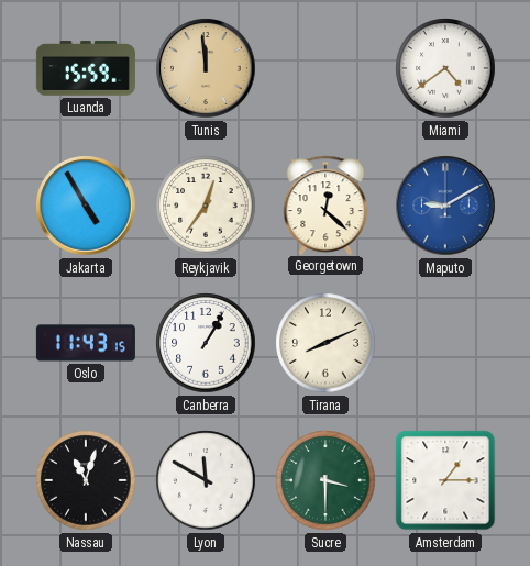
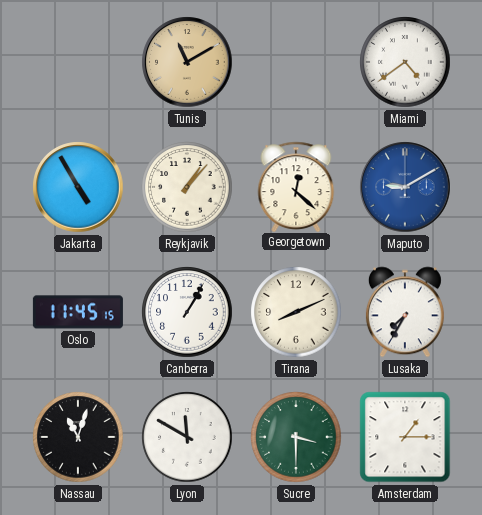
Luanda: 15:59 -> none
Tunis: 11:59 -> 11:10
Reykjavik: 12:36 -> 1:07
Oslo: 11:43 -> 11:45
Lusaka: none -> 7:35
